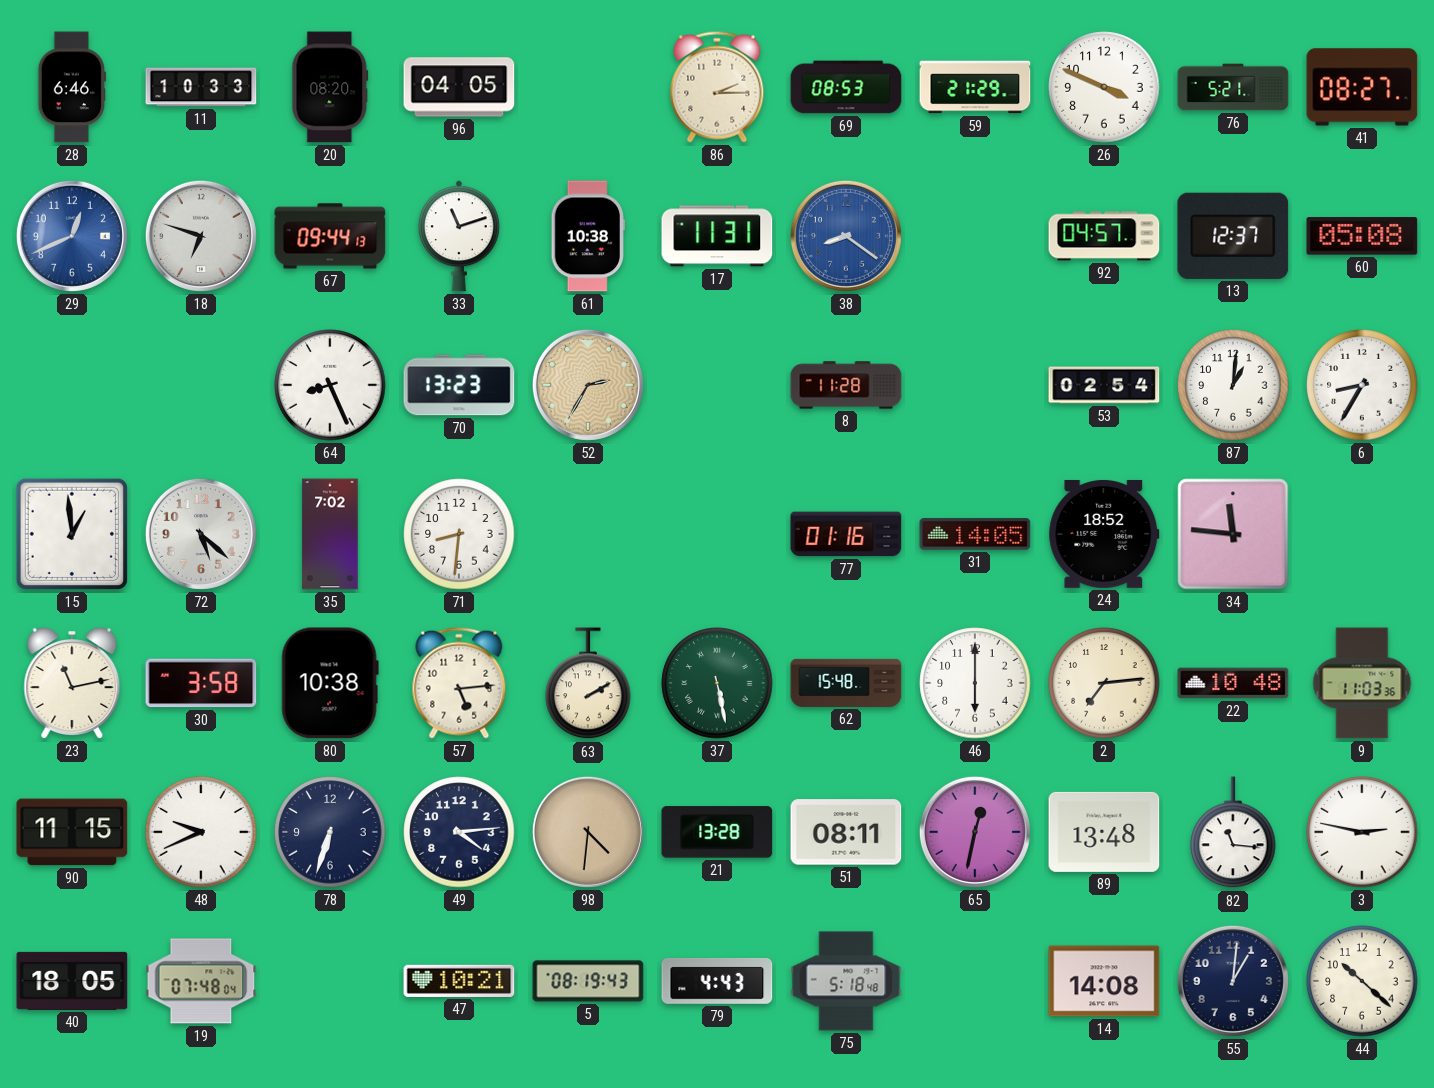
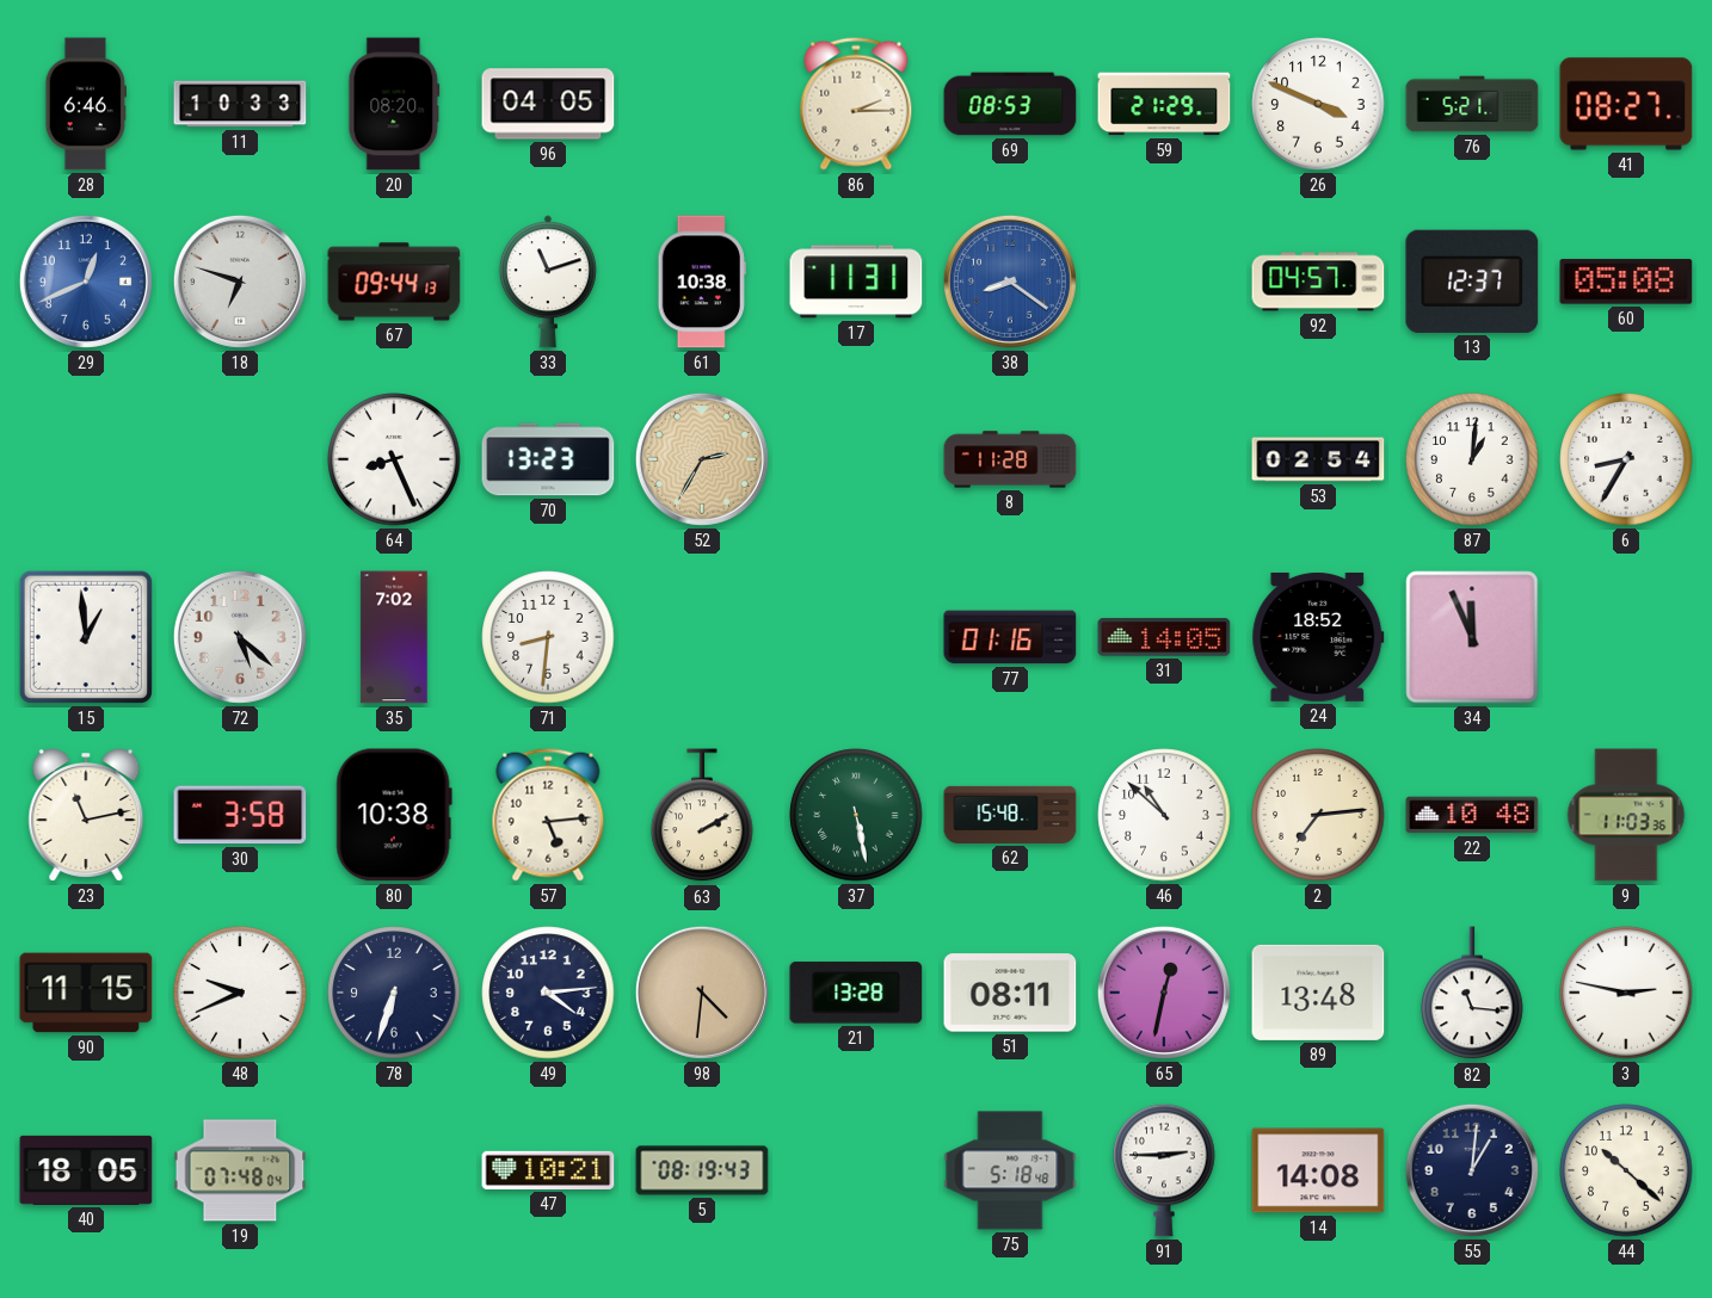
34: 11:46 -> 11:56
46: 6:00 -> 10:52
79: 4:43 -> none
91: none -> 2:45
